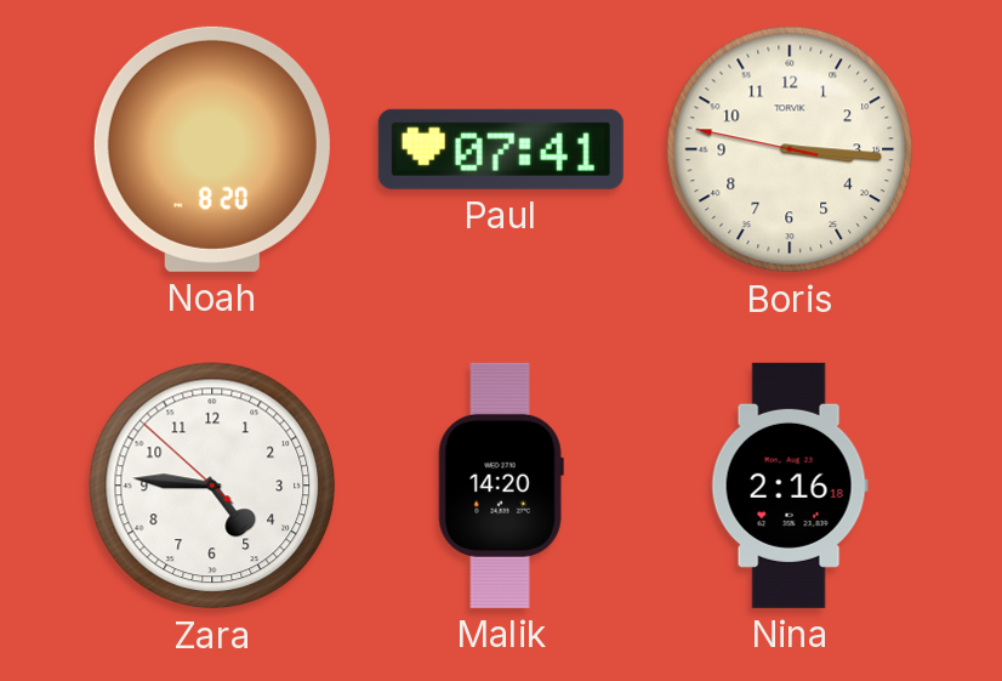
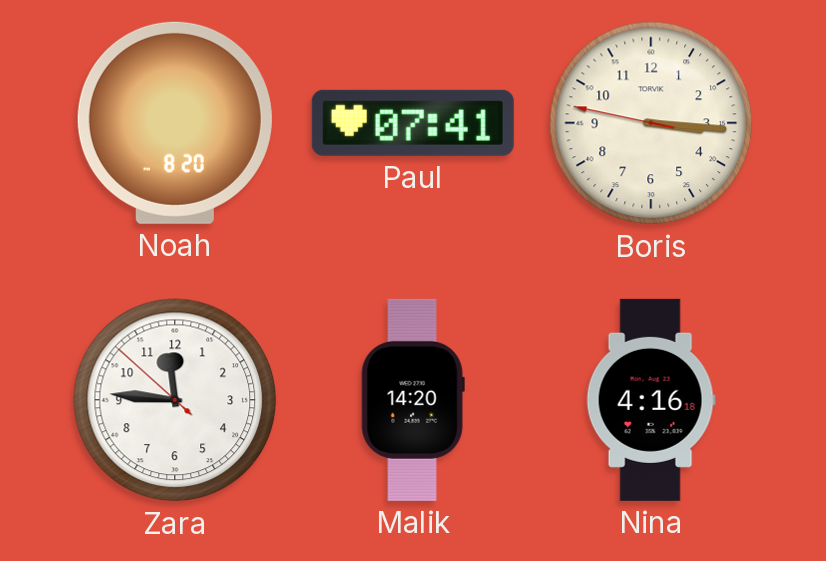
Zara: 4:45 -> 11:45
Nina: 2:16 -> 4:16
